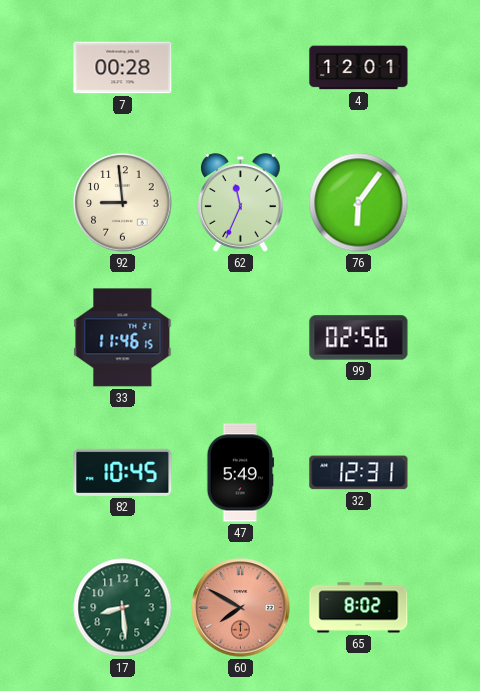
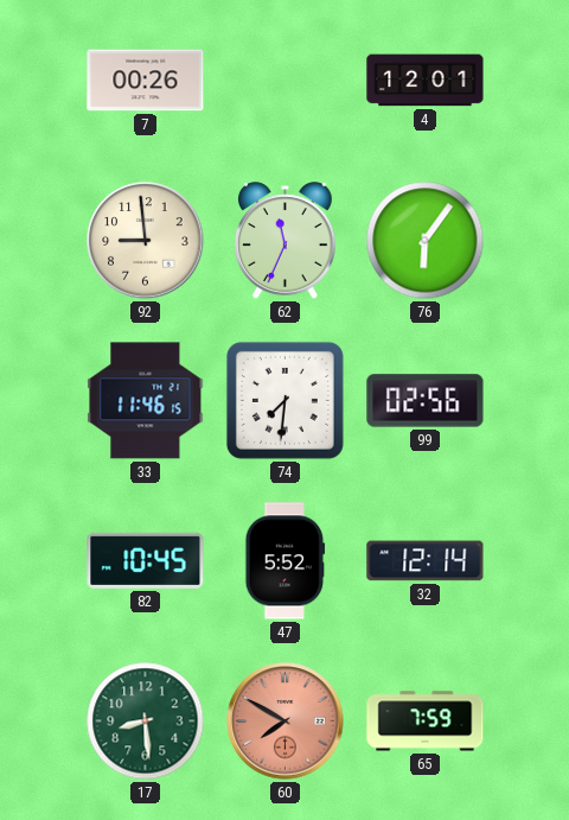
7: 00:28 -> 00:26
74: none -> 7:31
47: 5:49 -> 5:52
32: 12:31 -> 12:14
65: 8:02 -> 7:59
